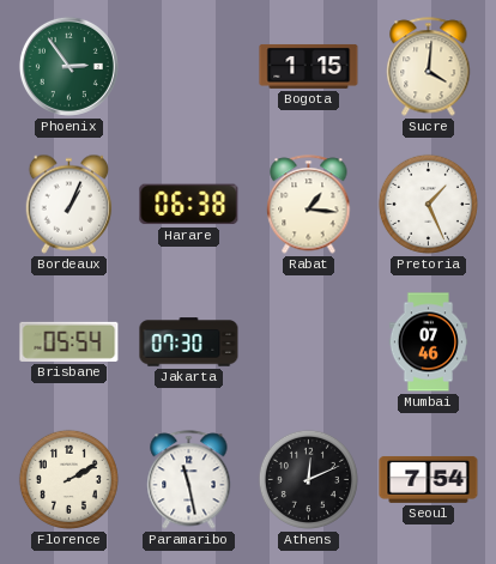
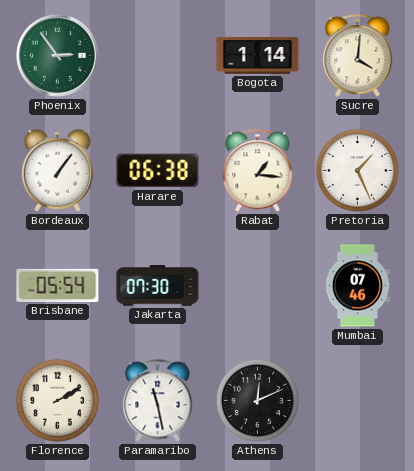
Bogota: 1:15 -> 1:14
Bordeaux: 1:04 -> 1:06
Seoul: 7:54 -> none
